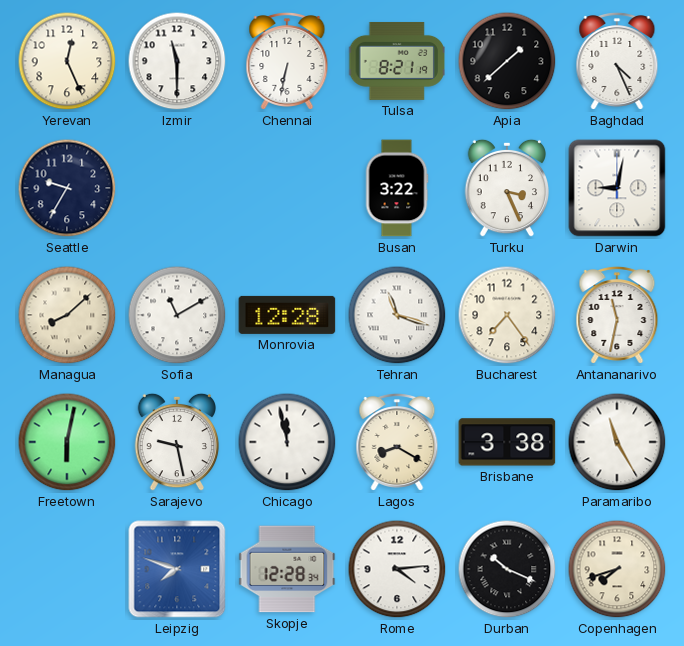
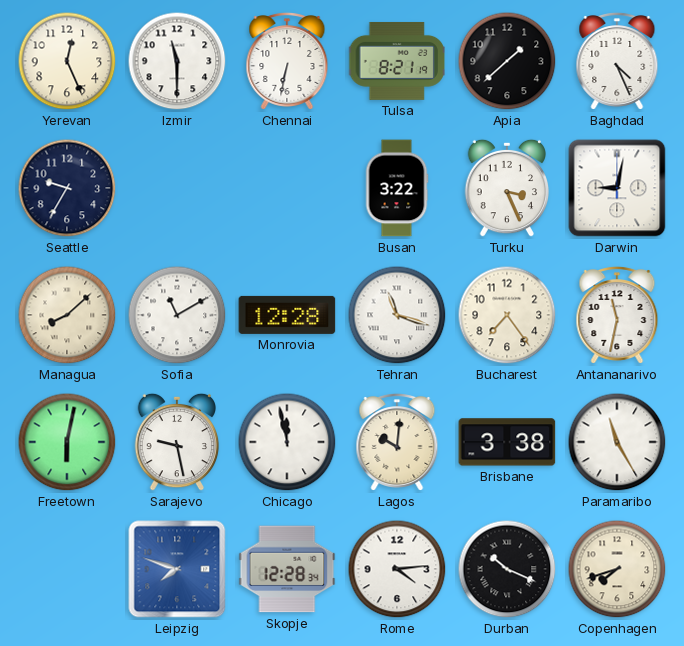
Lagos: 8:20 -> 10:01
